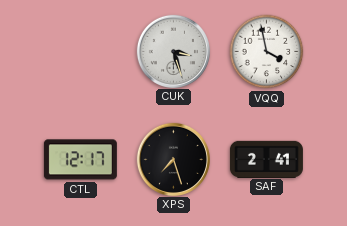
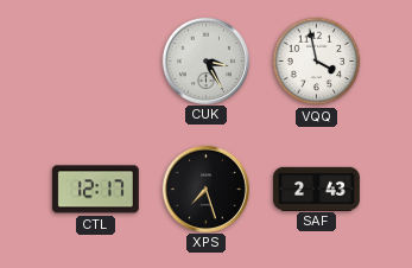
CUK: 3:27 -> 3:25
SAF: 2:41 -> 2:43
